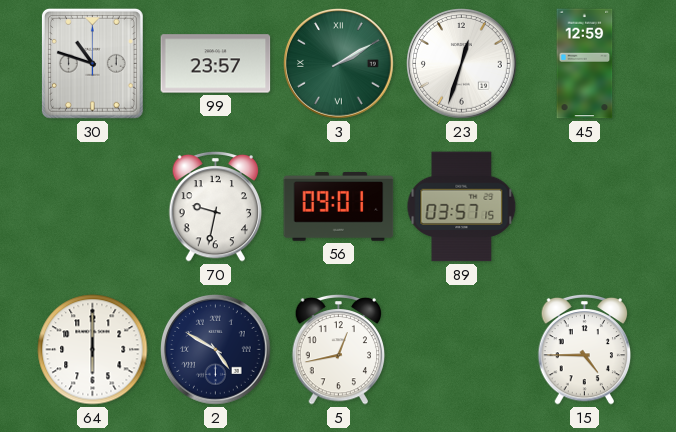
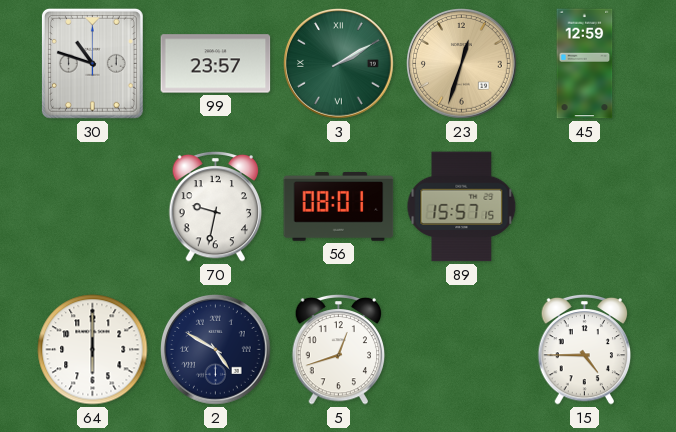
23 dial: white -> champagne
56: 09:01 -> 08:01
89: 03:57 -> 15:57
5: 12:43 -> 12:42
